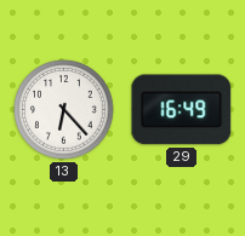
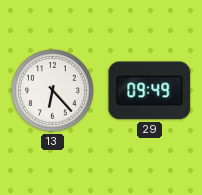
29: 16:49 -> 09:49
